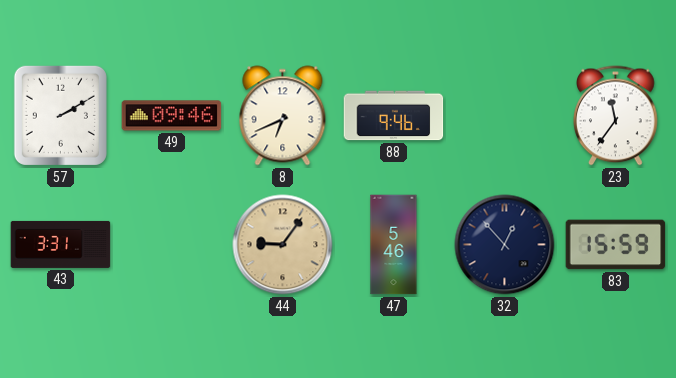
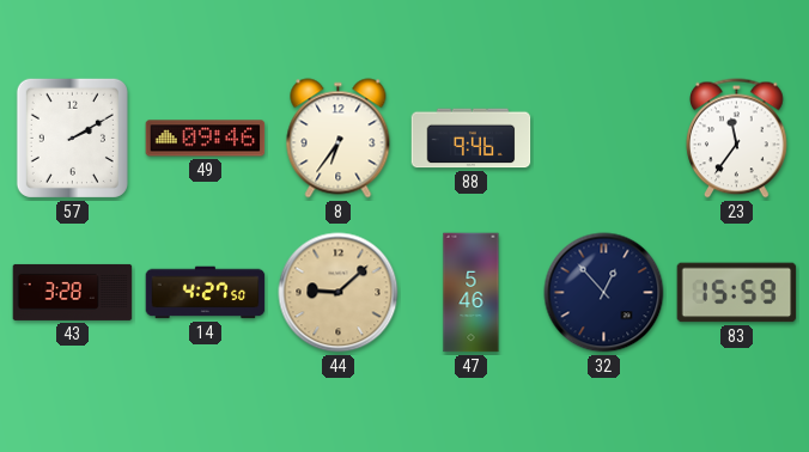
8: 6:41 -> 6:36
43: 3:31 -> 3:28
14: none -> 4:27
44: 9:06 -> 9:08
